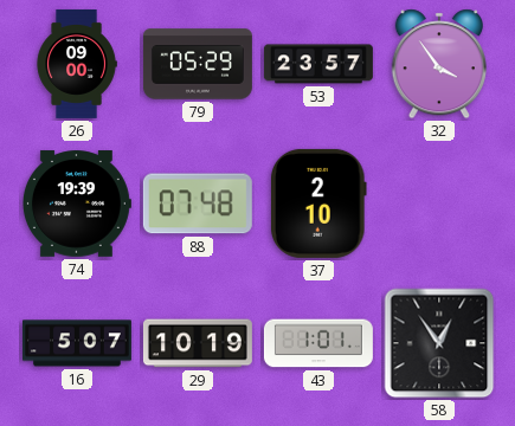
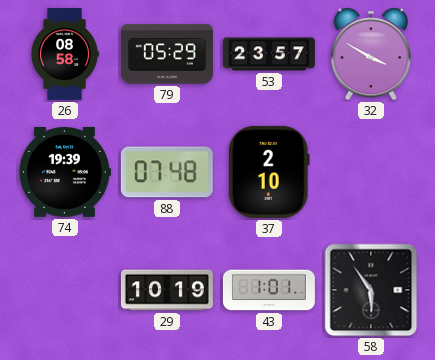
26: 09:00 -> 08:58
32: 3:54 -> 3:50
16: 5:07 -> none
58: 12:54 -> 5:54
